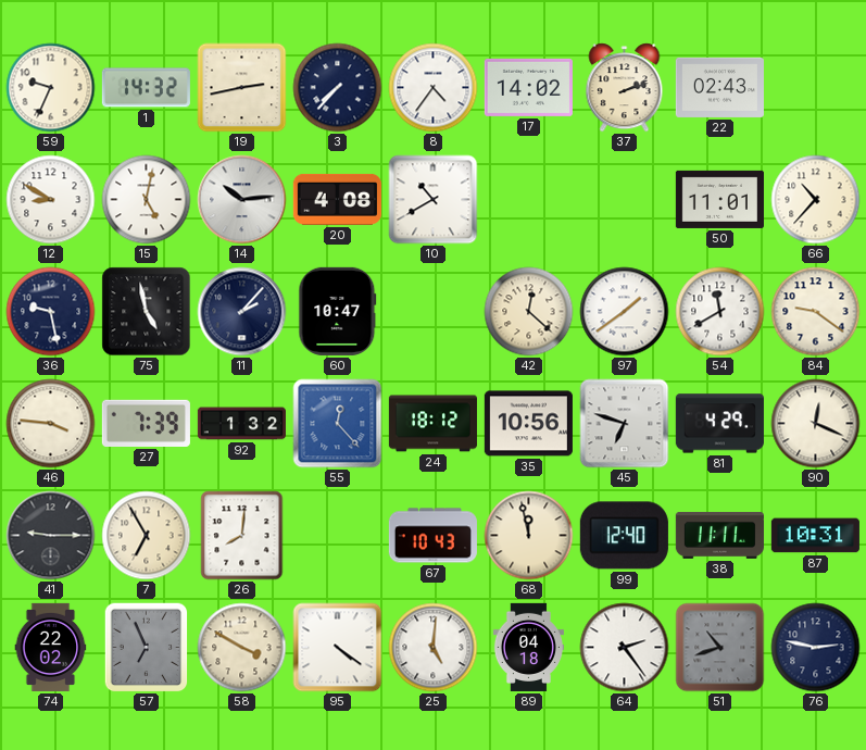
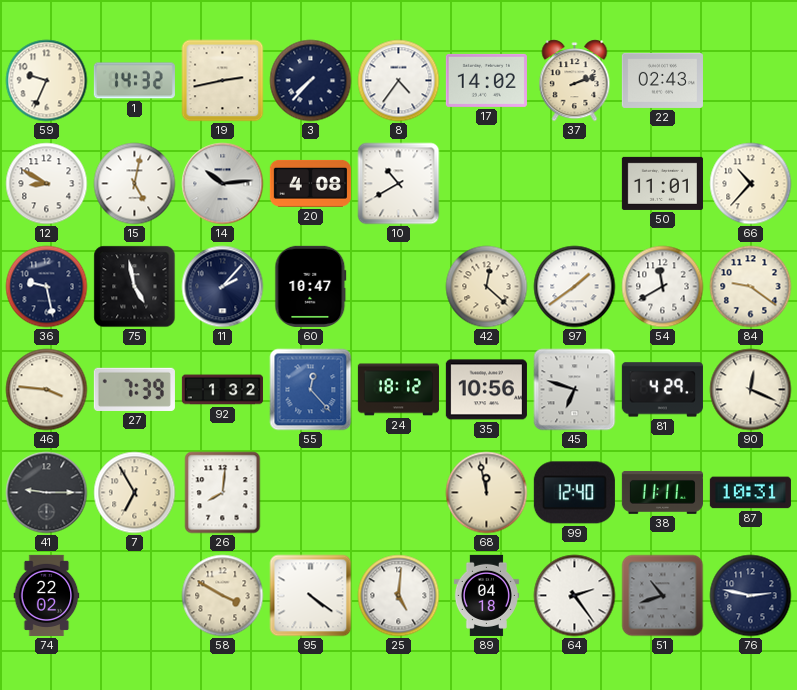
67: 10:43 -> none
57: 6:56 -> none
